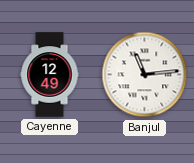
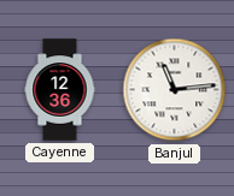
Cayenne: 12:49 -> 12:36
